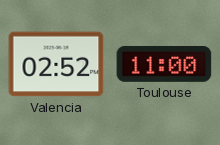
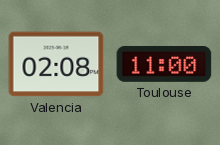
Valencia: 02:52 -> 02:08
